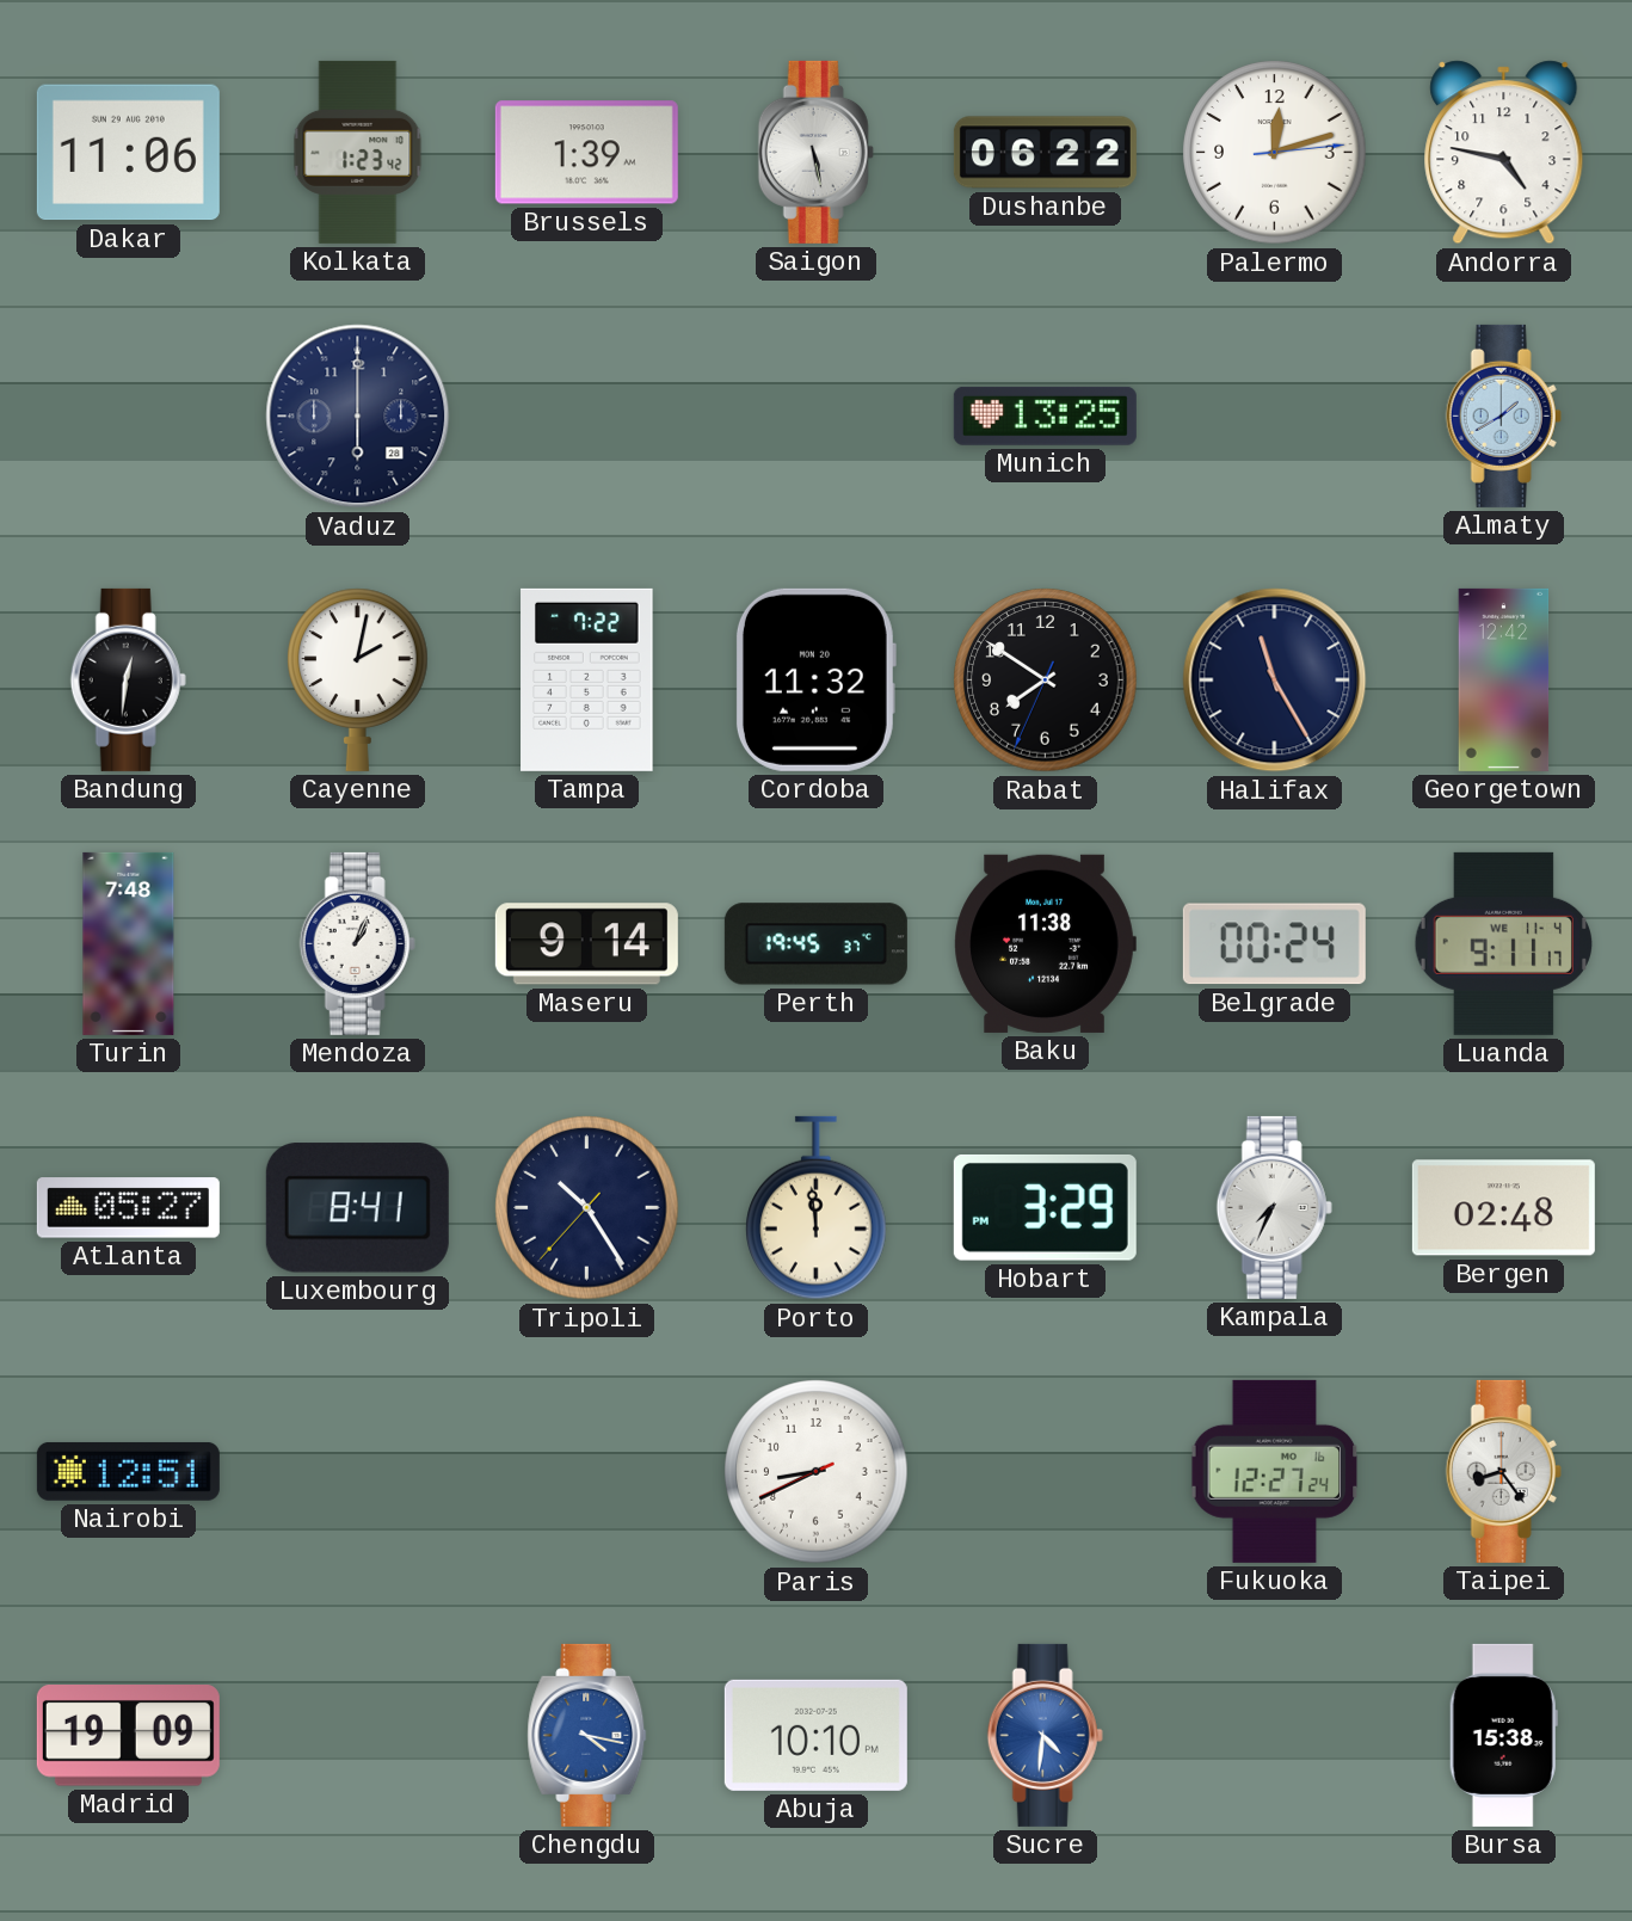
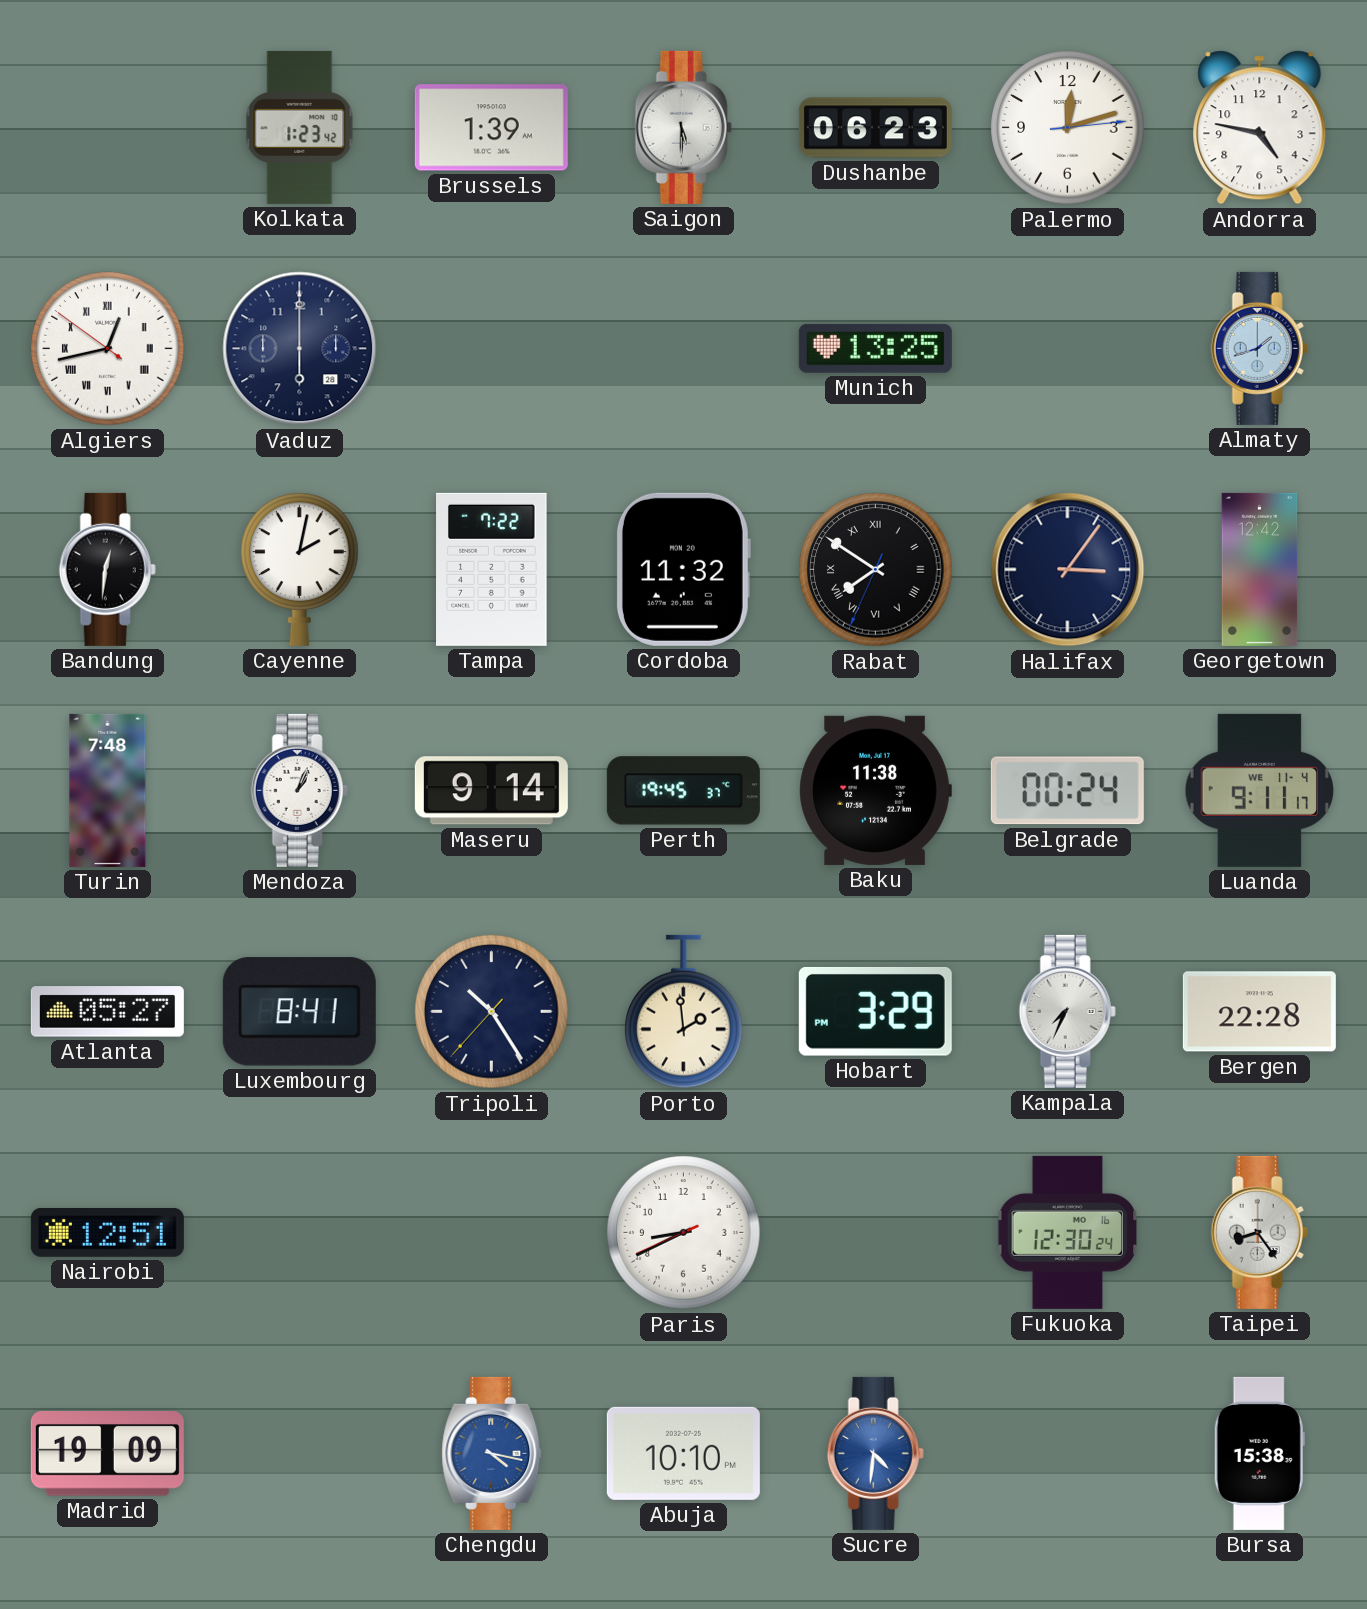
Dakar: 11:06 -> none
Saigon: 5:28 -> 5:30
Dushanbe: 06:22 -> 06:23
Algiers: none -> 12:42
Almaty: 1:40 -> 1:42
Rabat numerals: Arabic -> Roman
Halifax: 11:25 -> 3:06
Porto: 11:59 -> 1:59
Bergen: 02:48 -> 22:28
Fukuoka: 12:27 -> 12:30
